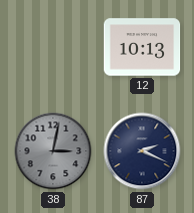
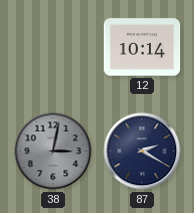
12: 10:13 -> 10:14
87: 2:19 -> 2:20
